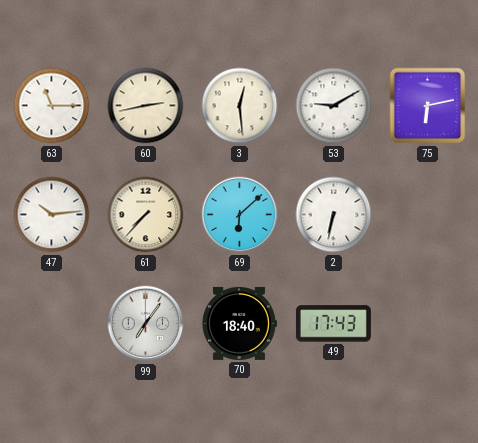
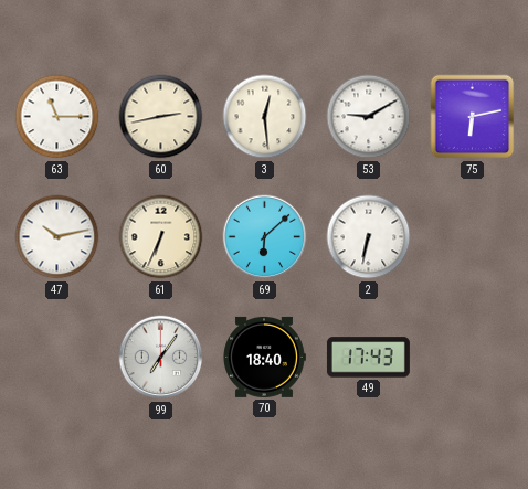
47: 10:14 -> 10:13
61: 7:37 -> 6:34
